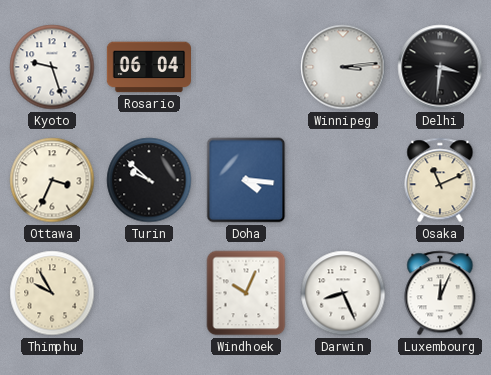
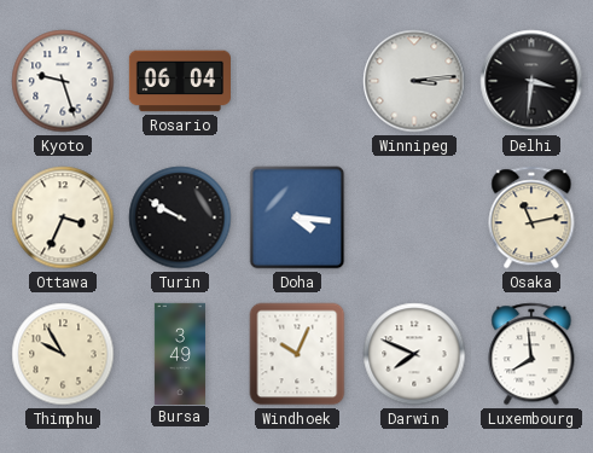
Turin: 9:52 -> 9:50
Osaka: 11:11 -> 11:13
Bursa: none -> 3:49
Darwin: 8:26 -> 7:49
Luxembourg: 12:04 -> 7:59
